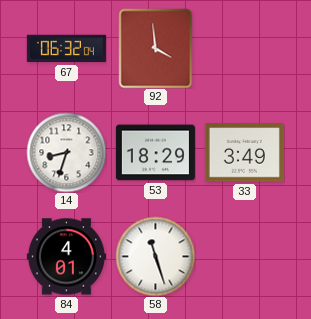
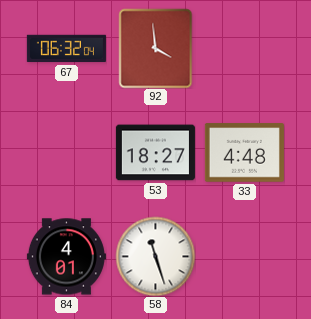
14: 8:33 -> none
53: 18:29 -> 18:27
33: 3:49 -> 4:48
